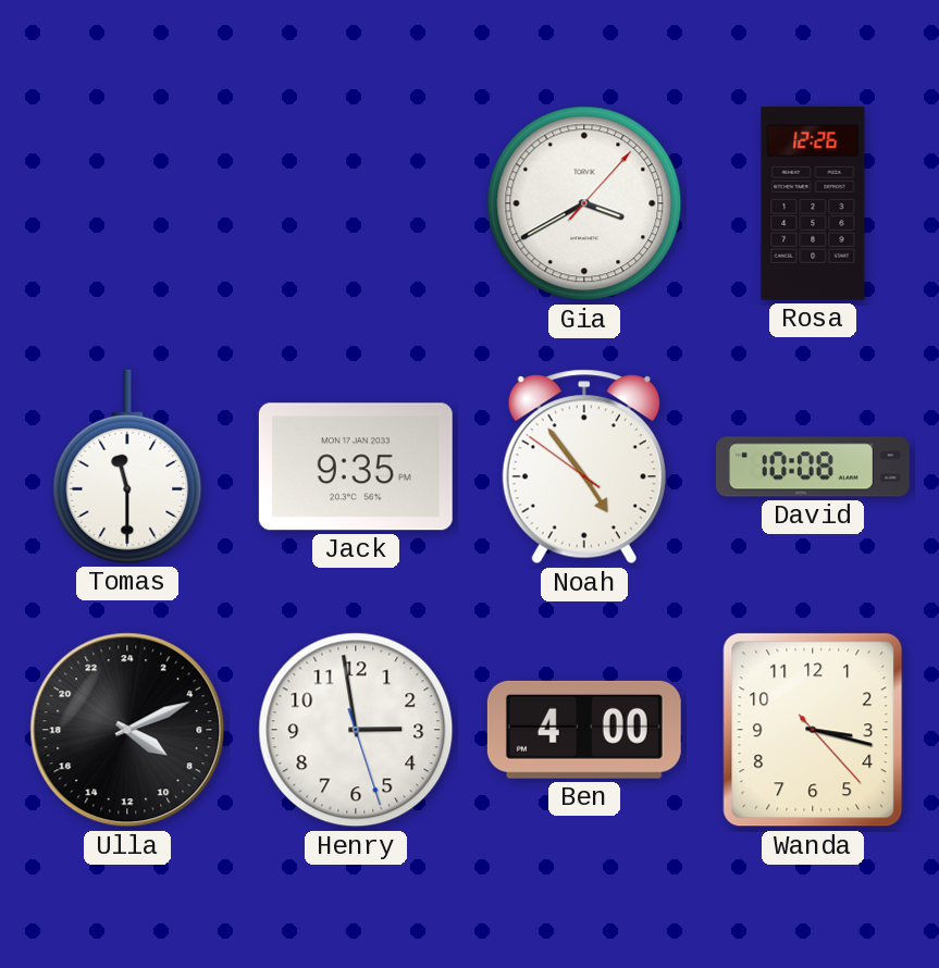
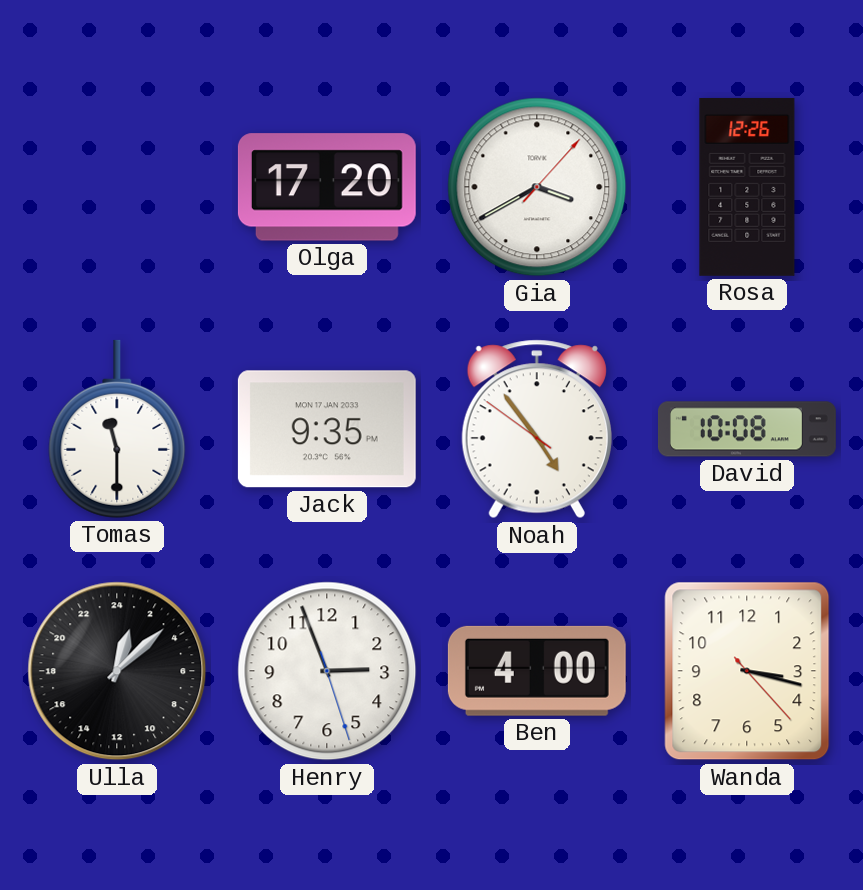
Olga: none -> 17:20
Ulla: 8:11 -> 1:08
Henry: 2:58 -> 2:56
